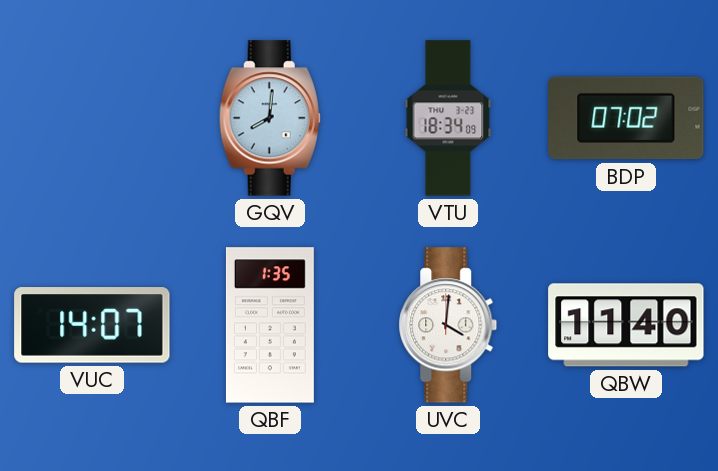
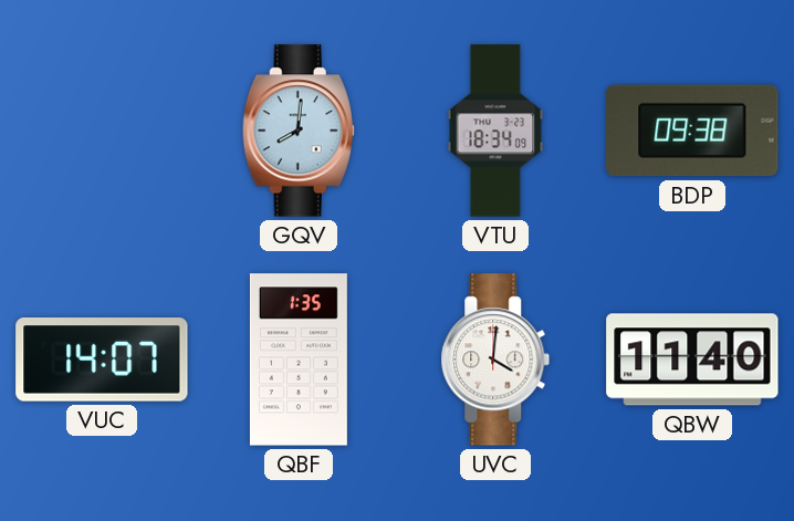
BDP: 07:02 -> 09:38
